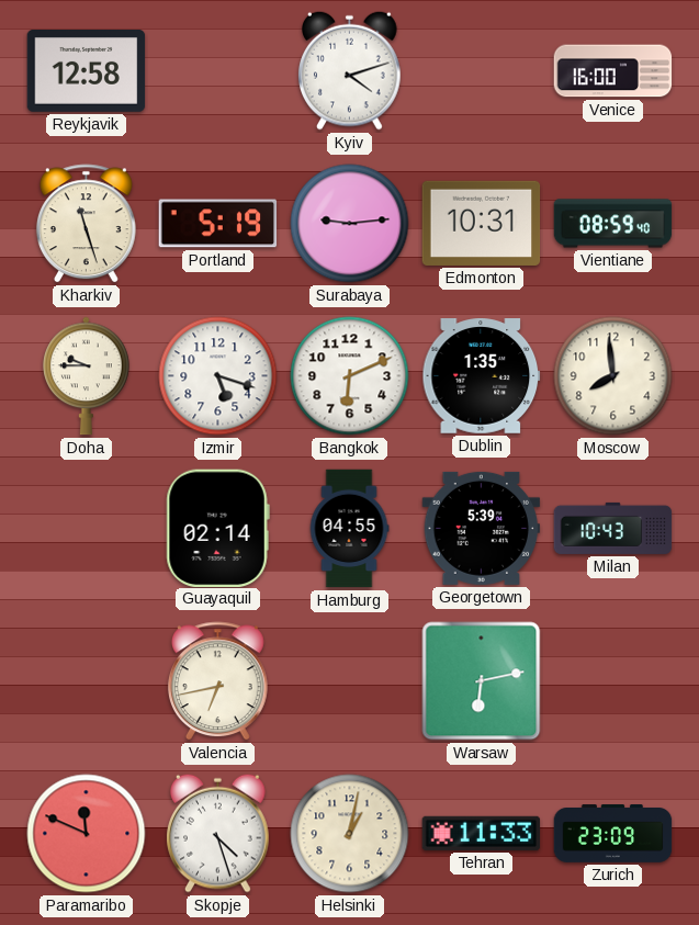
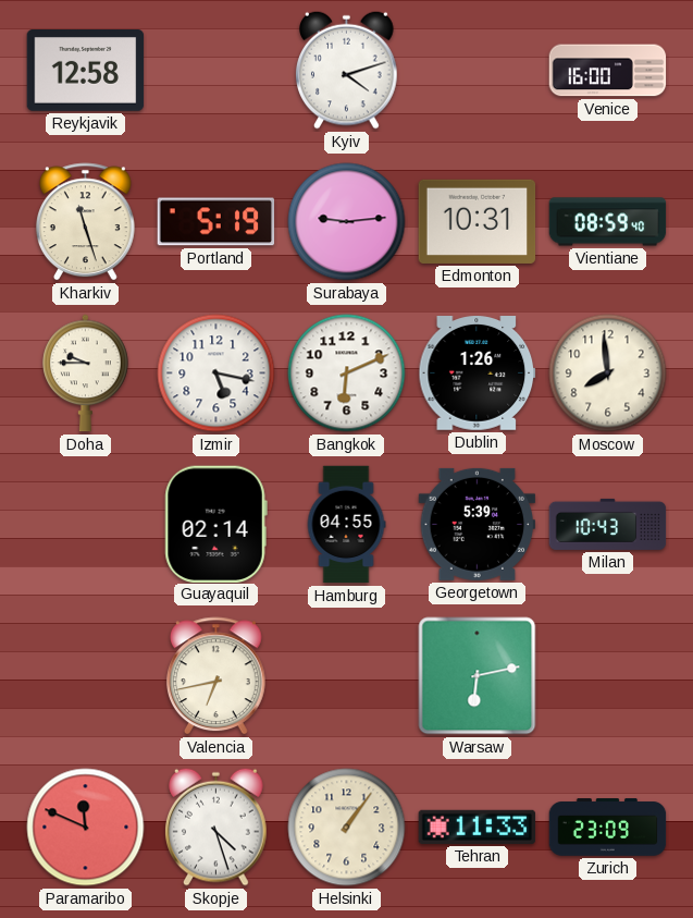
Izmir: 5:18 -> 5:17
Dublin: 1:35 -> 1:26
Helsinki: 1:02 -> 1:06
